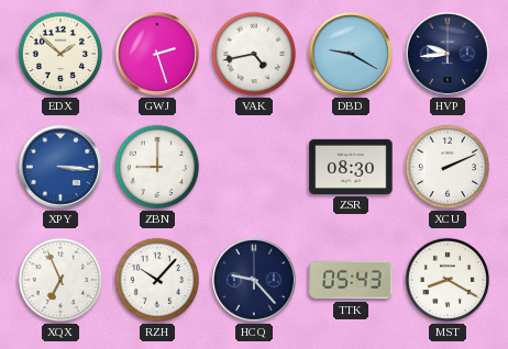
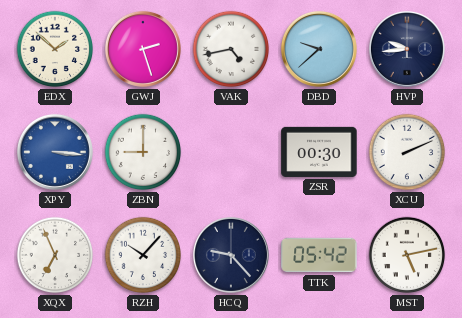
DBD: 9:20 -> 9:38
ZSR: 08:30 -> 00:30
TTK: 05:43 -> 05:42
MST: 8:20 -> 5:13
